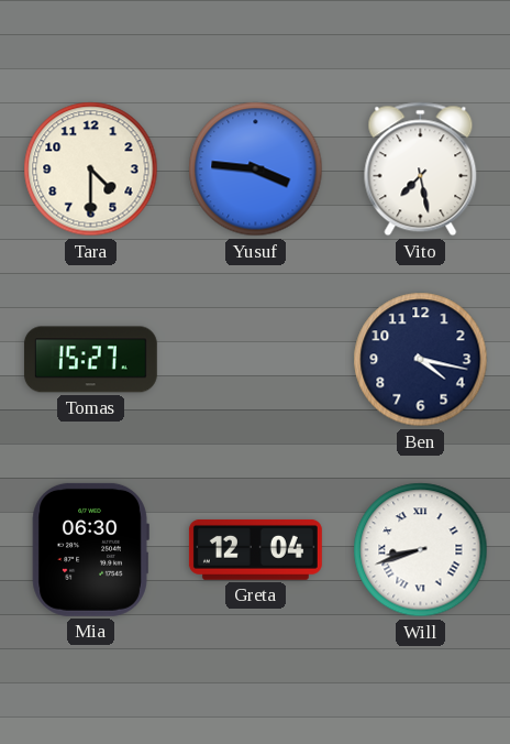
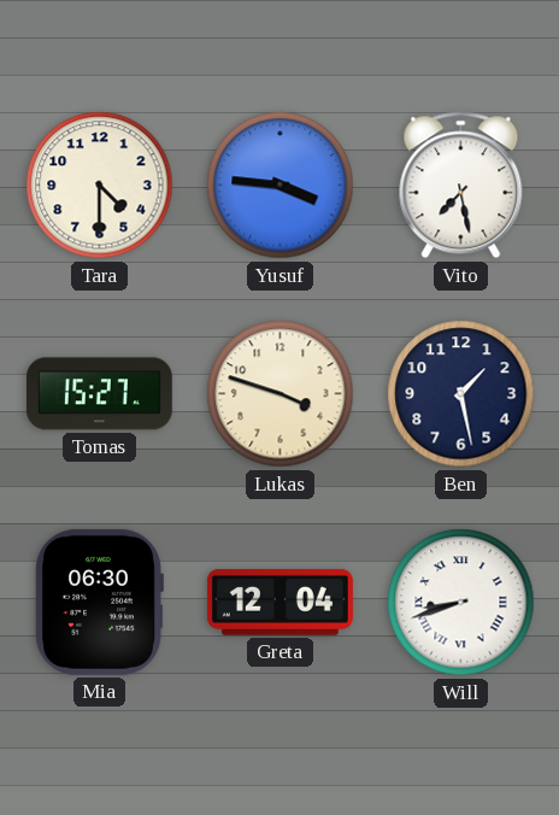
Lukas: none -> 3:48
Ben: 4:17 -> 1:28
